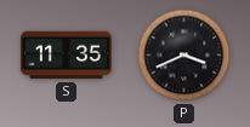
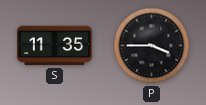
P: 3:41 -> 3:45
